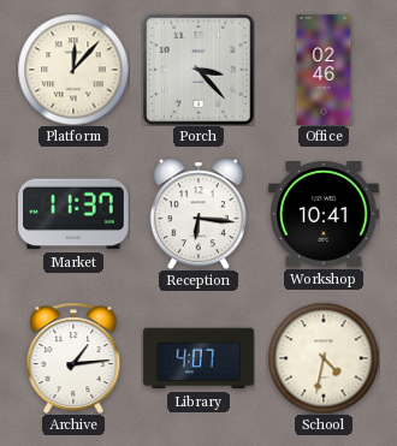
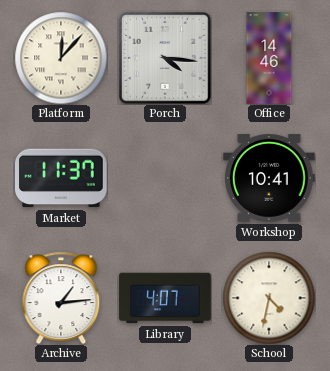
Porch: 3:23 -> 4:16
Office: 02:46 -> 14:46
Reception: 6:16 -> none
